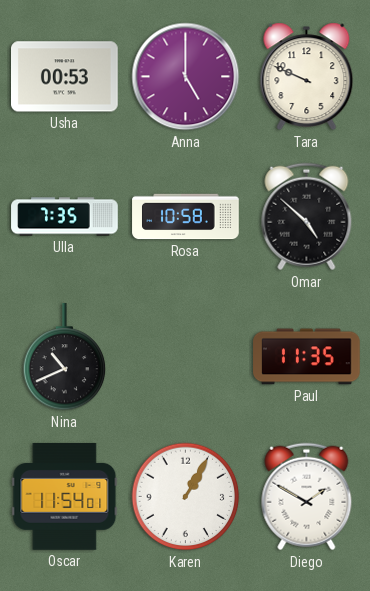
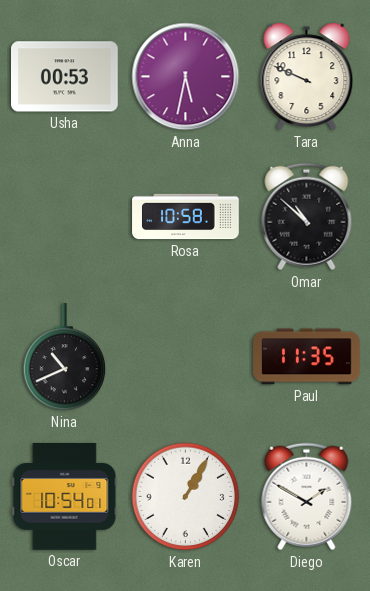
Anna: 5:00 -> 5:32
Ulla: 7:35 -> none
Omar: 4:52 -> 10:52
Oscar: 11:54 -> 10:54
